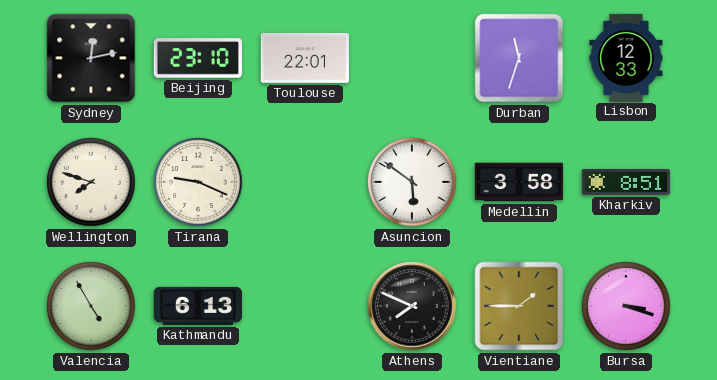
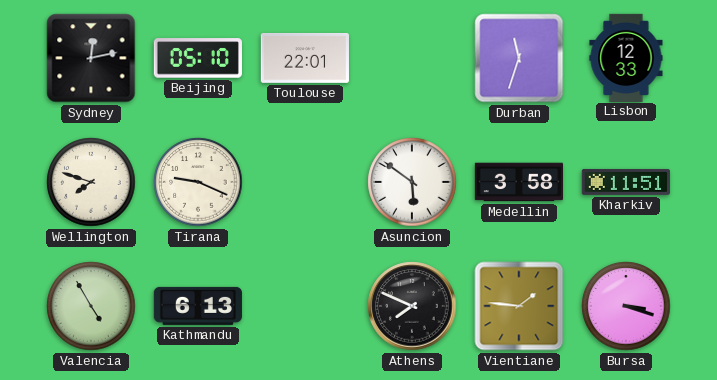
Beijing: 23:10 -> 05:10
Kharkiv: 8:51 -> 11:51
Vientiane: 1:45 -> 1:46
